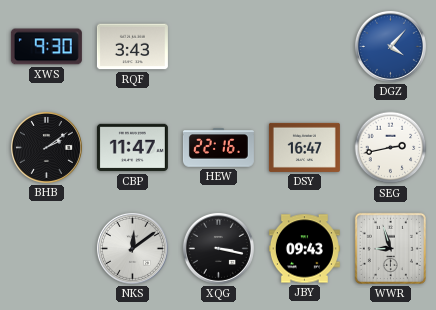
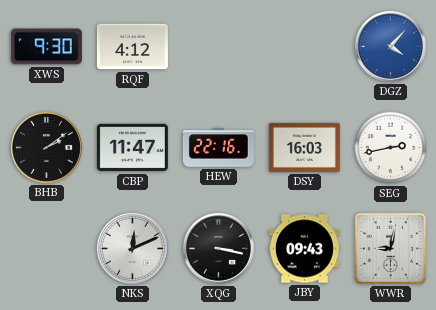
RQF: 3:43 -> 4:12
DSY: 16:47 -> 16:03
NKS: 12:09 -> 12:11
WWR: 8:57 -> 9:02
